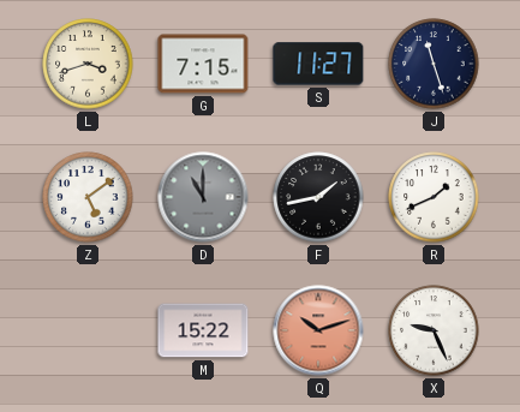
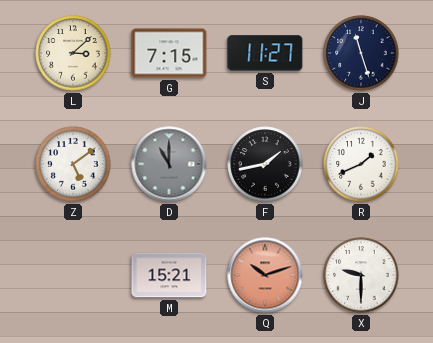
L: 3:42 -> 3:08
M: 15:22 -> 15:21
X: 9:26 -> 9:30
